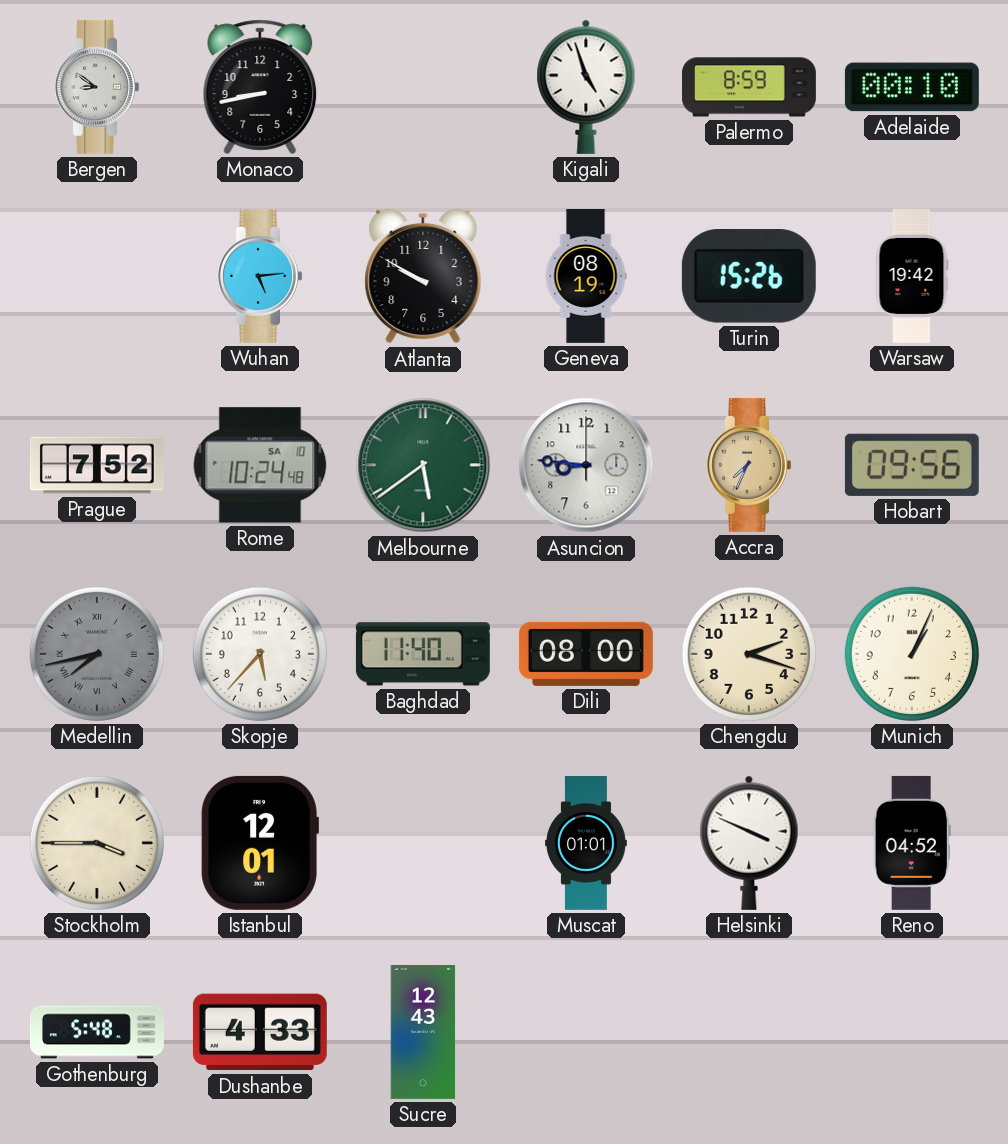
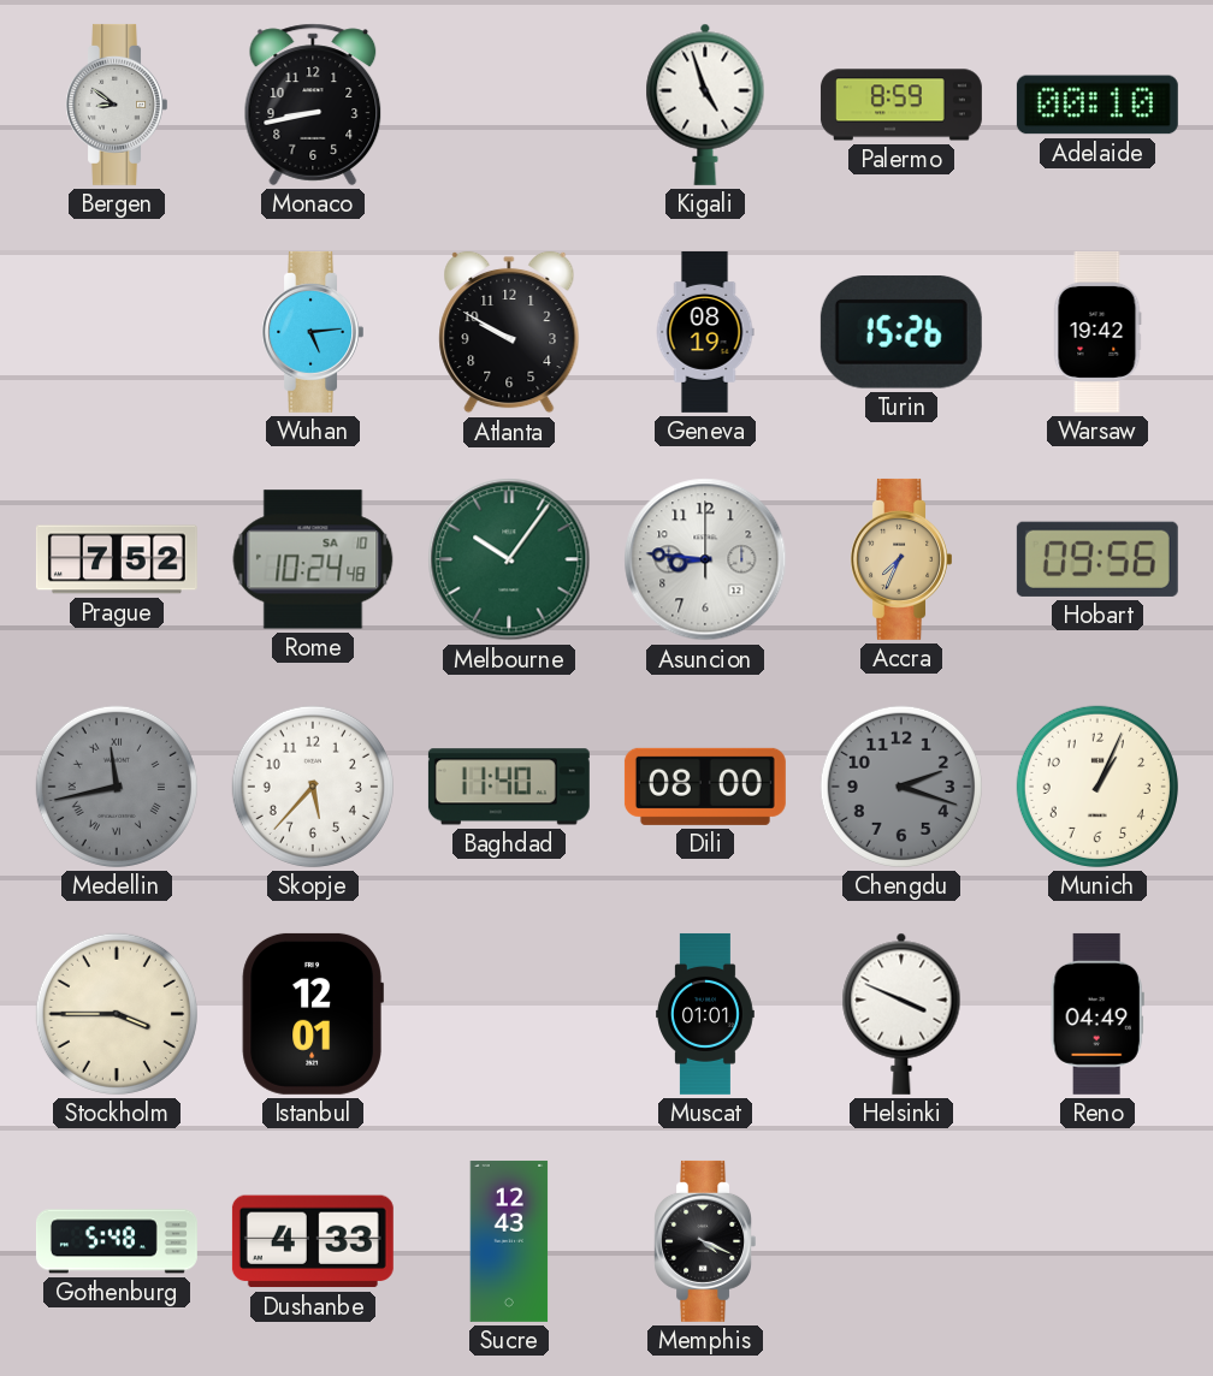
Melbourne: 5:39 -> 10:06
Medellin: 7:43 -> 11:43
Chengdu dial: cream -> grey
Reno: 04:52 -> 04:49
Memphis: none -> 4:19
